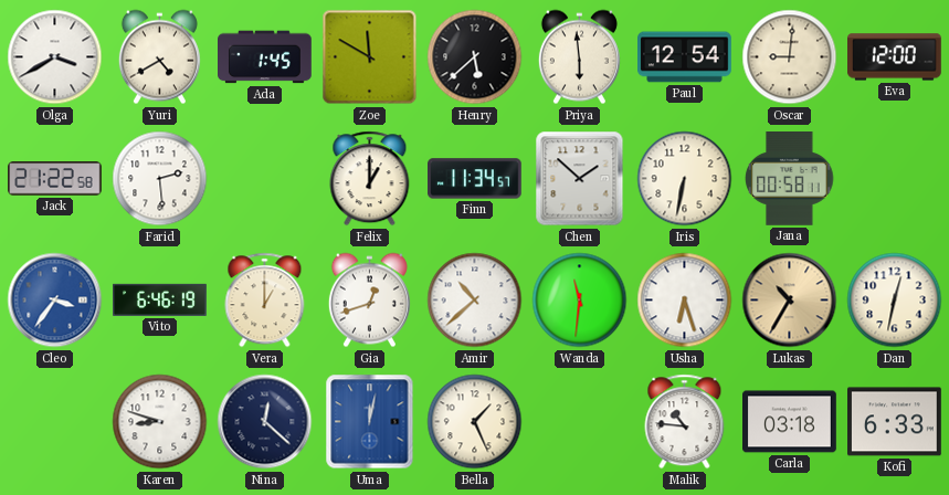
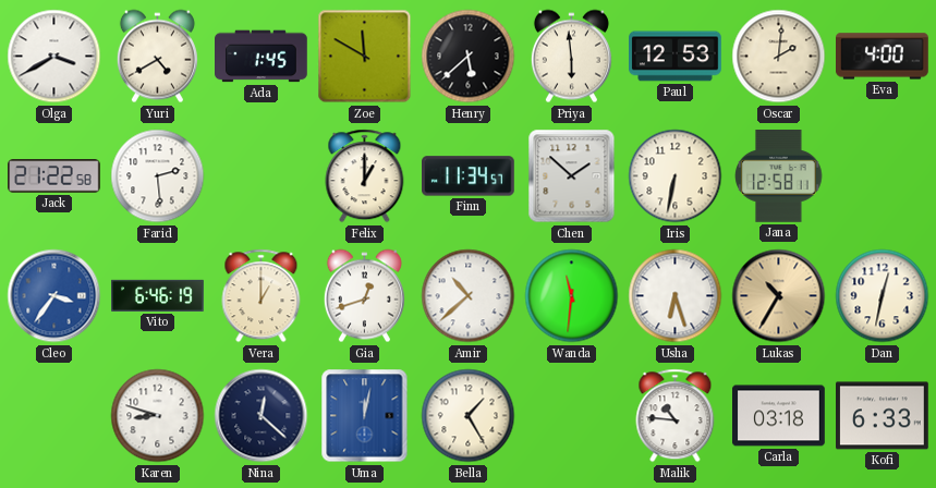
Paul: 12:54 -> 12:53
Oscar: 9:01 -> 2:01
Eva: 12:00 -> 4:00
Jana: 00:58 -> 12:58
Bella: 1:26 -> 1:25
